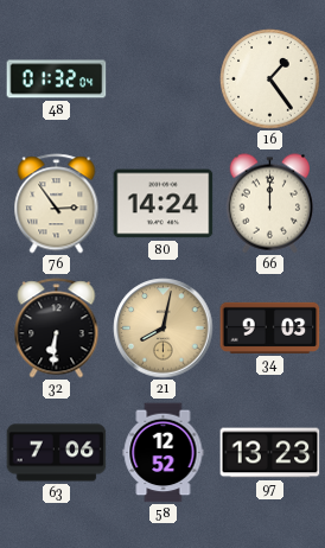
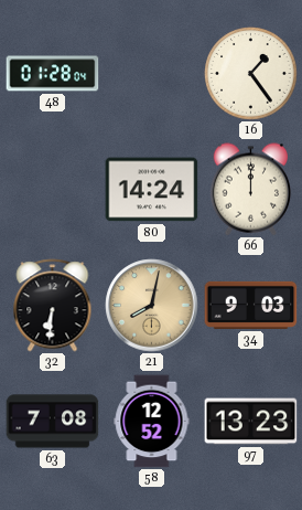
48: 01:32 -> 01:28
76: 2:54 -> none
63: 7:06 -> 7:08
